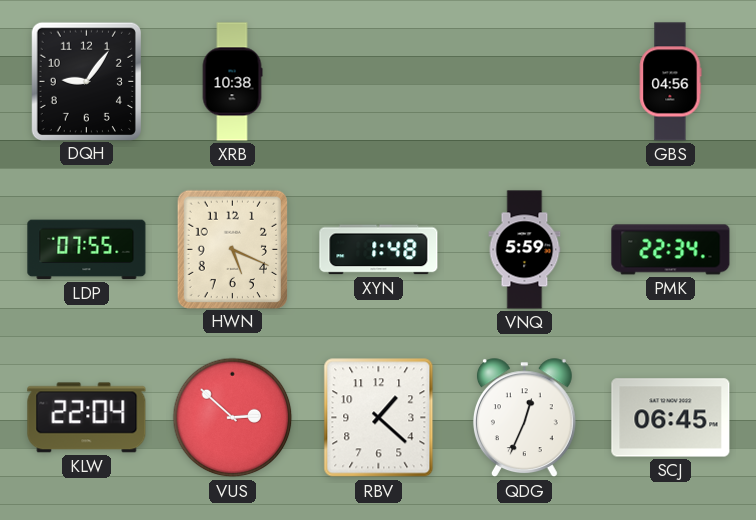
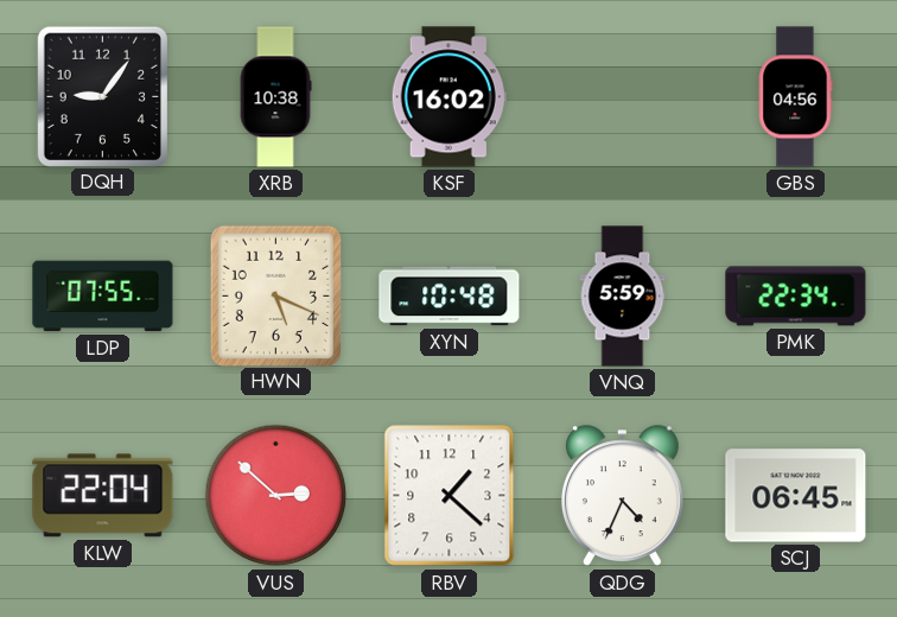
KSF: none -> 16:02
XYN: 1:48 -> 10:48
QDG: 12:34 -> 4:34
